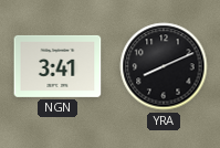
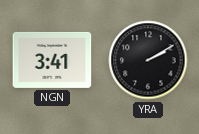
YRA: 8:11 -> 2:10
